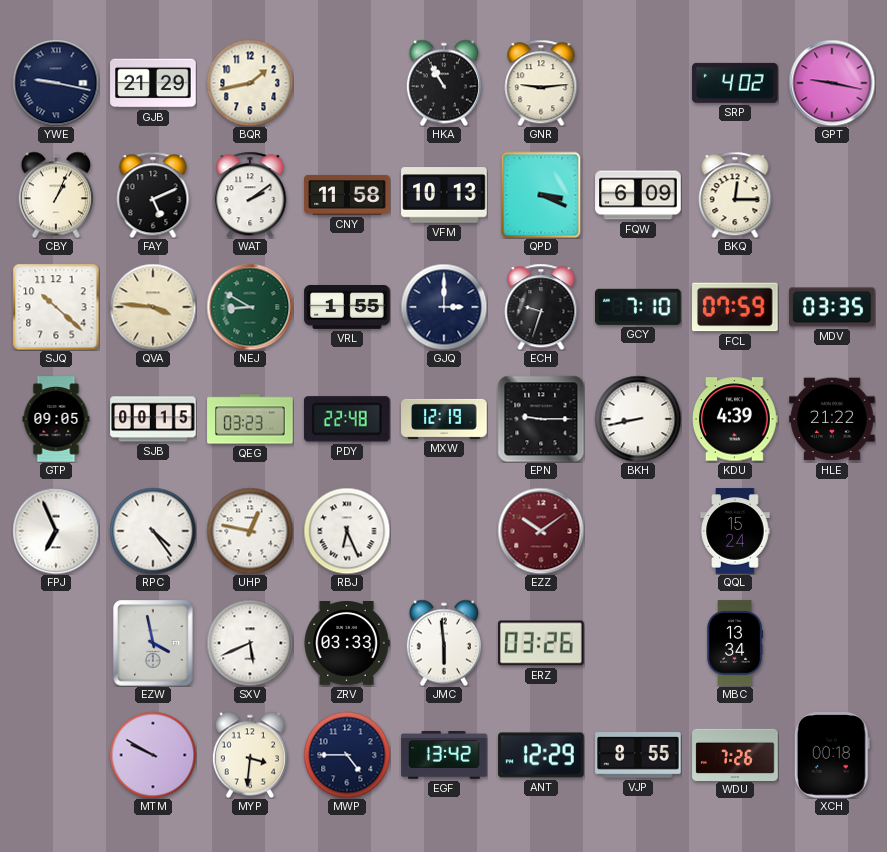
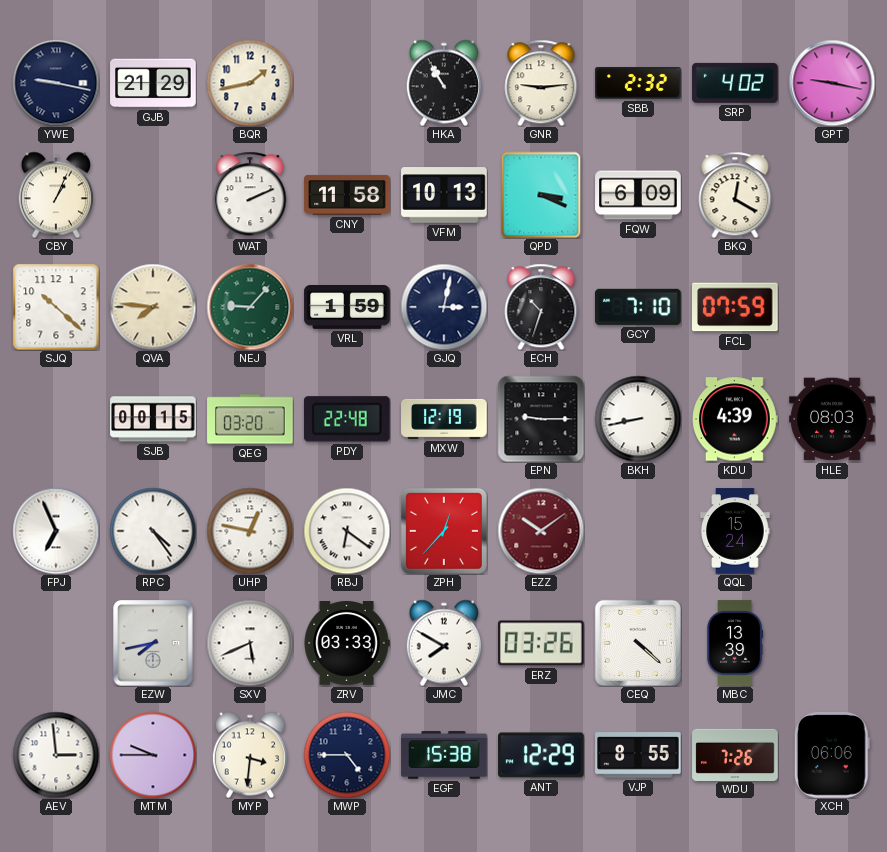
SBB: none -> 2:32
FAY: 5:11 -> none
WAT: 2:09 -> 2:11
BKQ: 12:15 -> 12:20
QVA: 3:46 -> 7:46
NEJ: 8:50 -> 9:07
VRL: 1:55 -> 1:59
GJQ: 3:00 -> 3:02
ECH: 9:33 -> 10:33
MDV: 03:35 -> none
GTP: 09:05 -> none
QEG: 03:23 -> 03:20
HLE: 21:22 -> 08:03
RBJ: 6:26 -> 6:21
ZPH: none -> 12:37
EZW: 3:58 -> 7:43
JMC: 5:59 -> 7:50
CEQ: none -> 4:22
MBC: 13:34 -> 13:39
AEV: none -> 2:59
MTM: 9:50 -> 9:45
EGF: 13:42 -> 15:38
XCH: 00:18 -> 06:06
